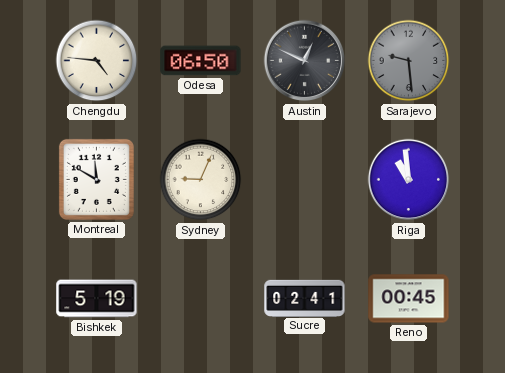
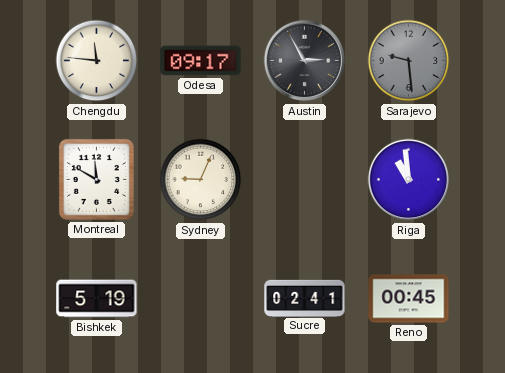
Chengdu: 4:46 -> 11:46
Odesa: 06:50 -> 09:17
Austin: 12:49 -> 2:55
